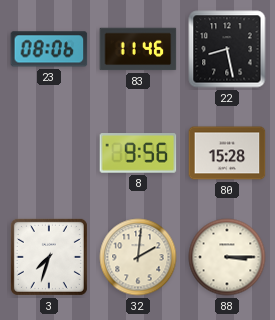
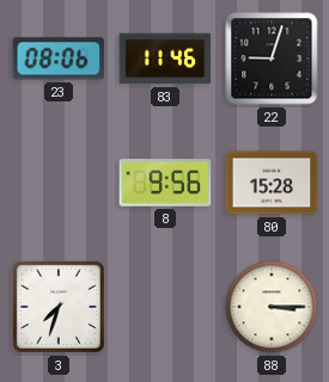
22: 8:28 -> 9:03
32: 2:01 -> none
